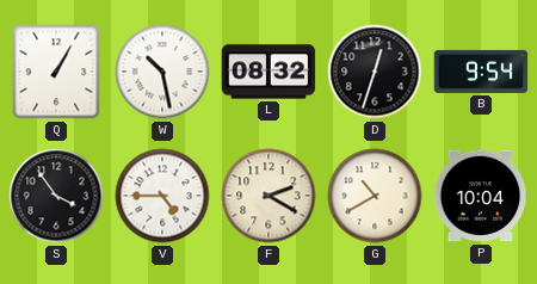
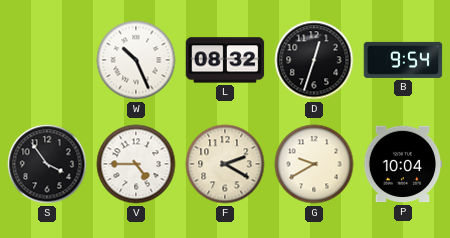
Q: 1:05 -> none
W: 10:28 -> 10:26
G: 10:40 -> 9:40
